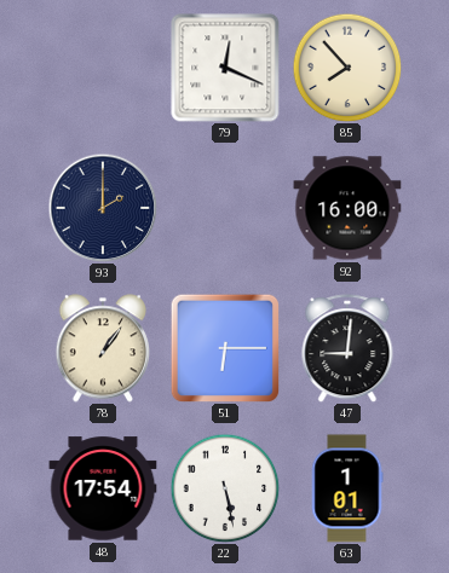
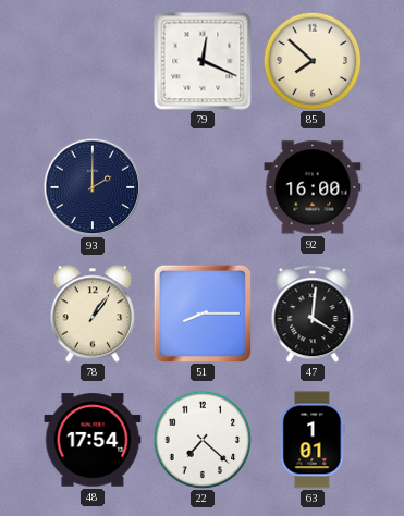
85: 7:53 -> 7:52
51: 6:15 -> 8:15
47: 9:01 -> 4:01
22: 5:28 -> 7:22
